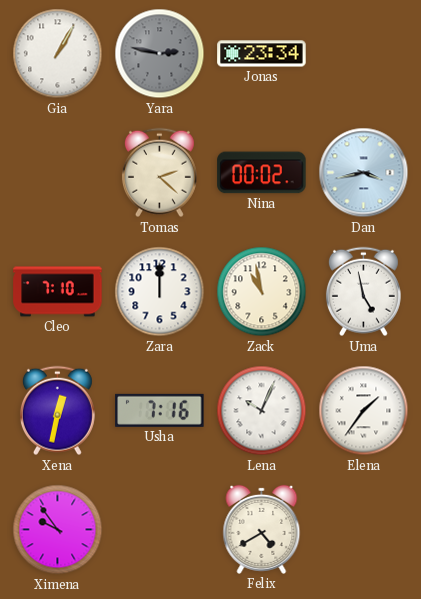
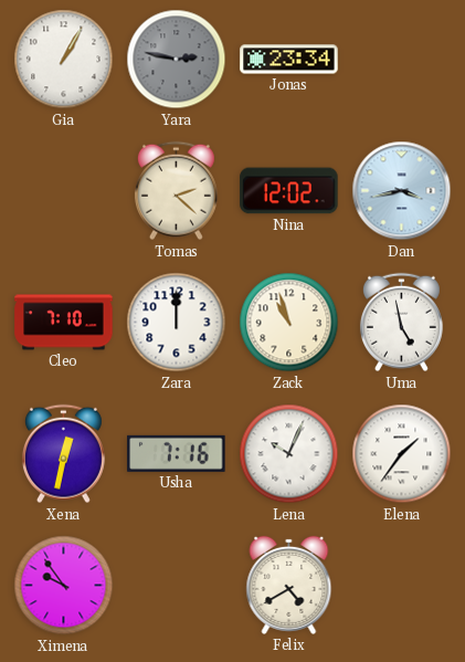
Nina: 00:02 -> 12:02
Zack: 10:58 -> 10:57
